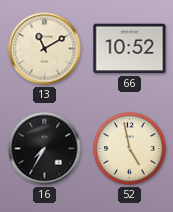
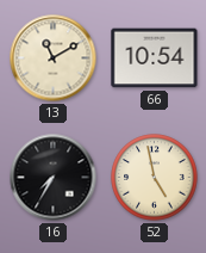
66: 10:52 -> 10:54
